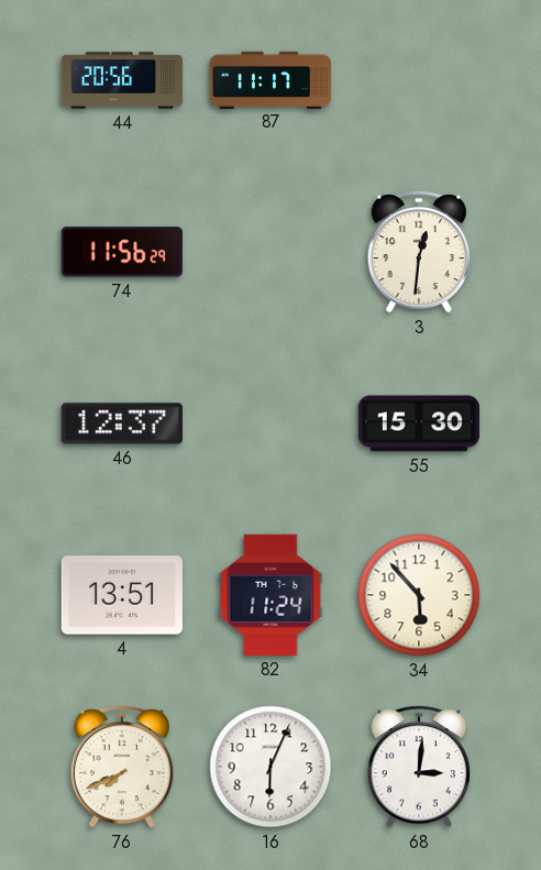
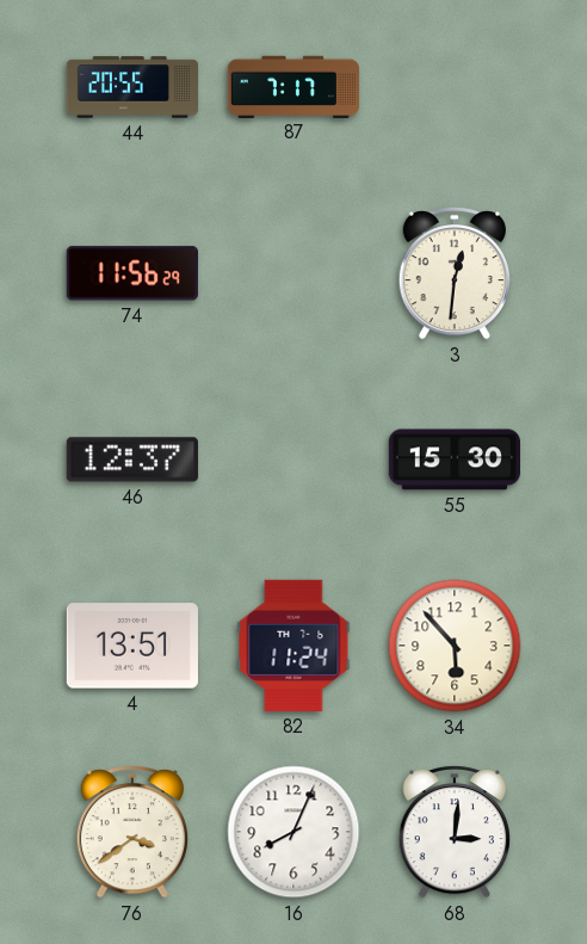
44: 20:56 -> 20:55
87: 11:17 -> 7:17
76: 7:41 -> 3:39
16: 6:04 -> 8:04
